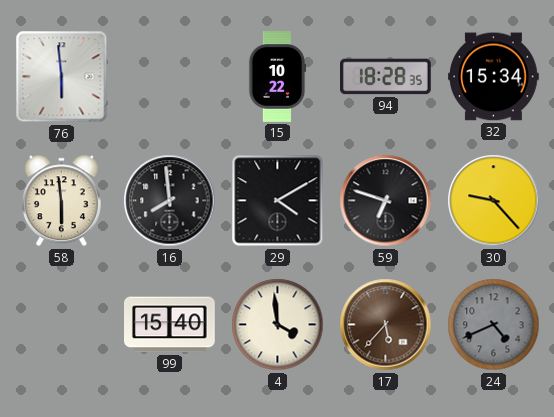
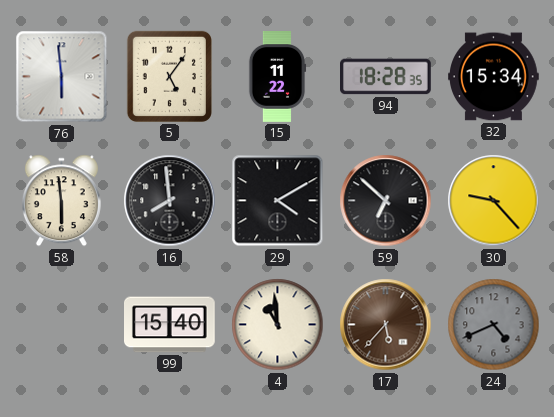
5: none -> 5:06
15: 10:22 -> 11:22
59: 6:48 -> 6:52
4: 3:59 -> 10:59
